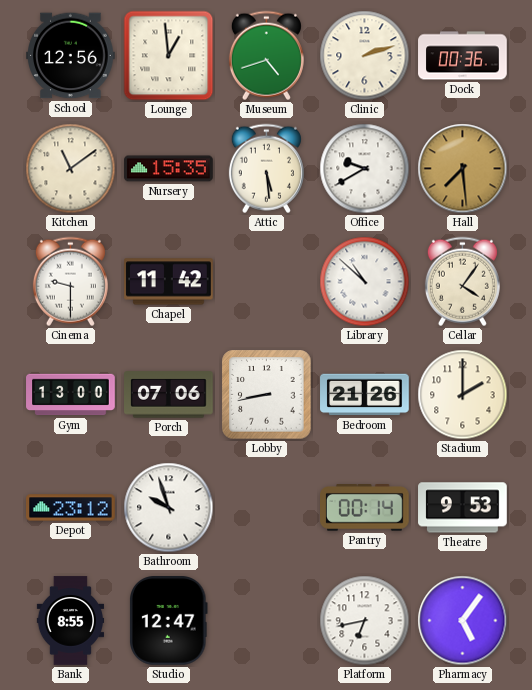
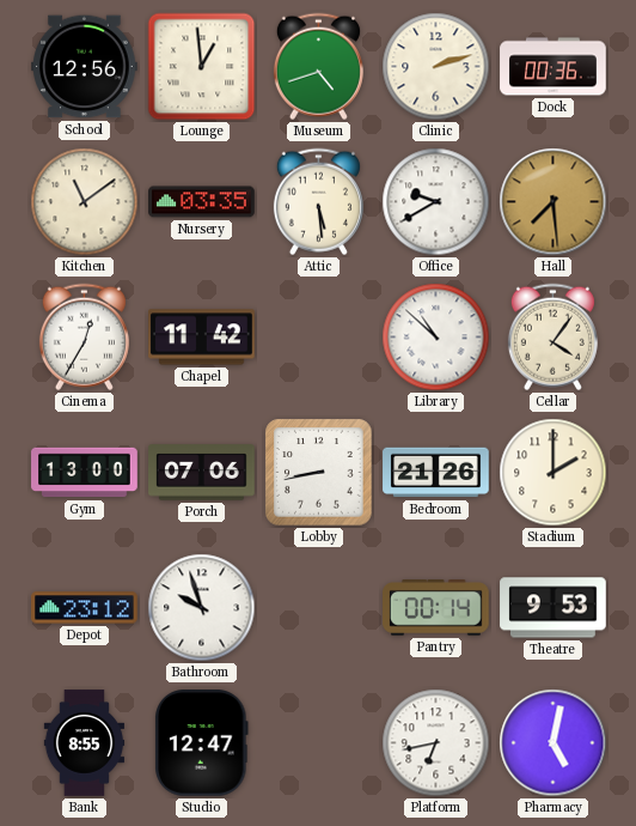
Nursery: 15:35 -> 03:35
Cinema: 9:30 -> 12:35
Pharmacy: 5:06 -> 5:02
